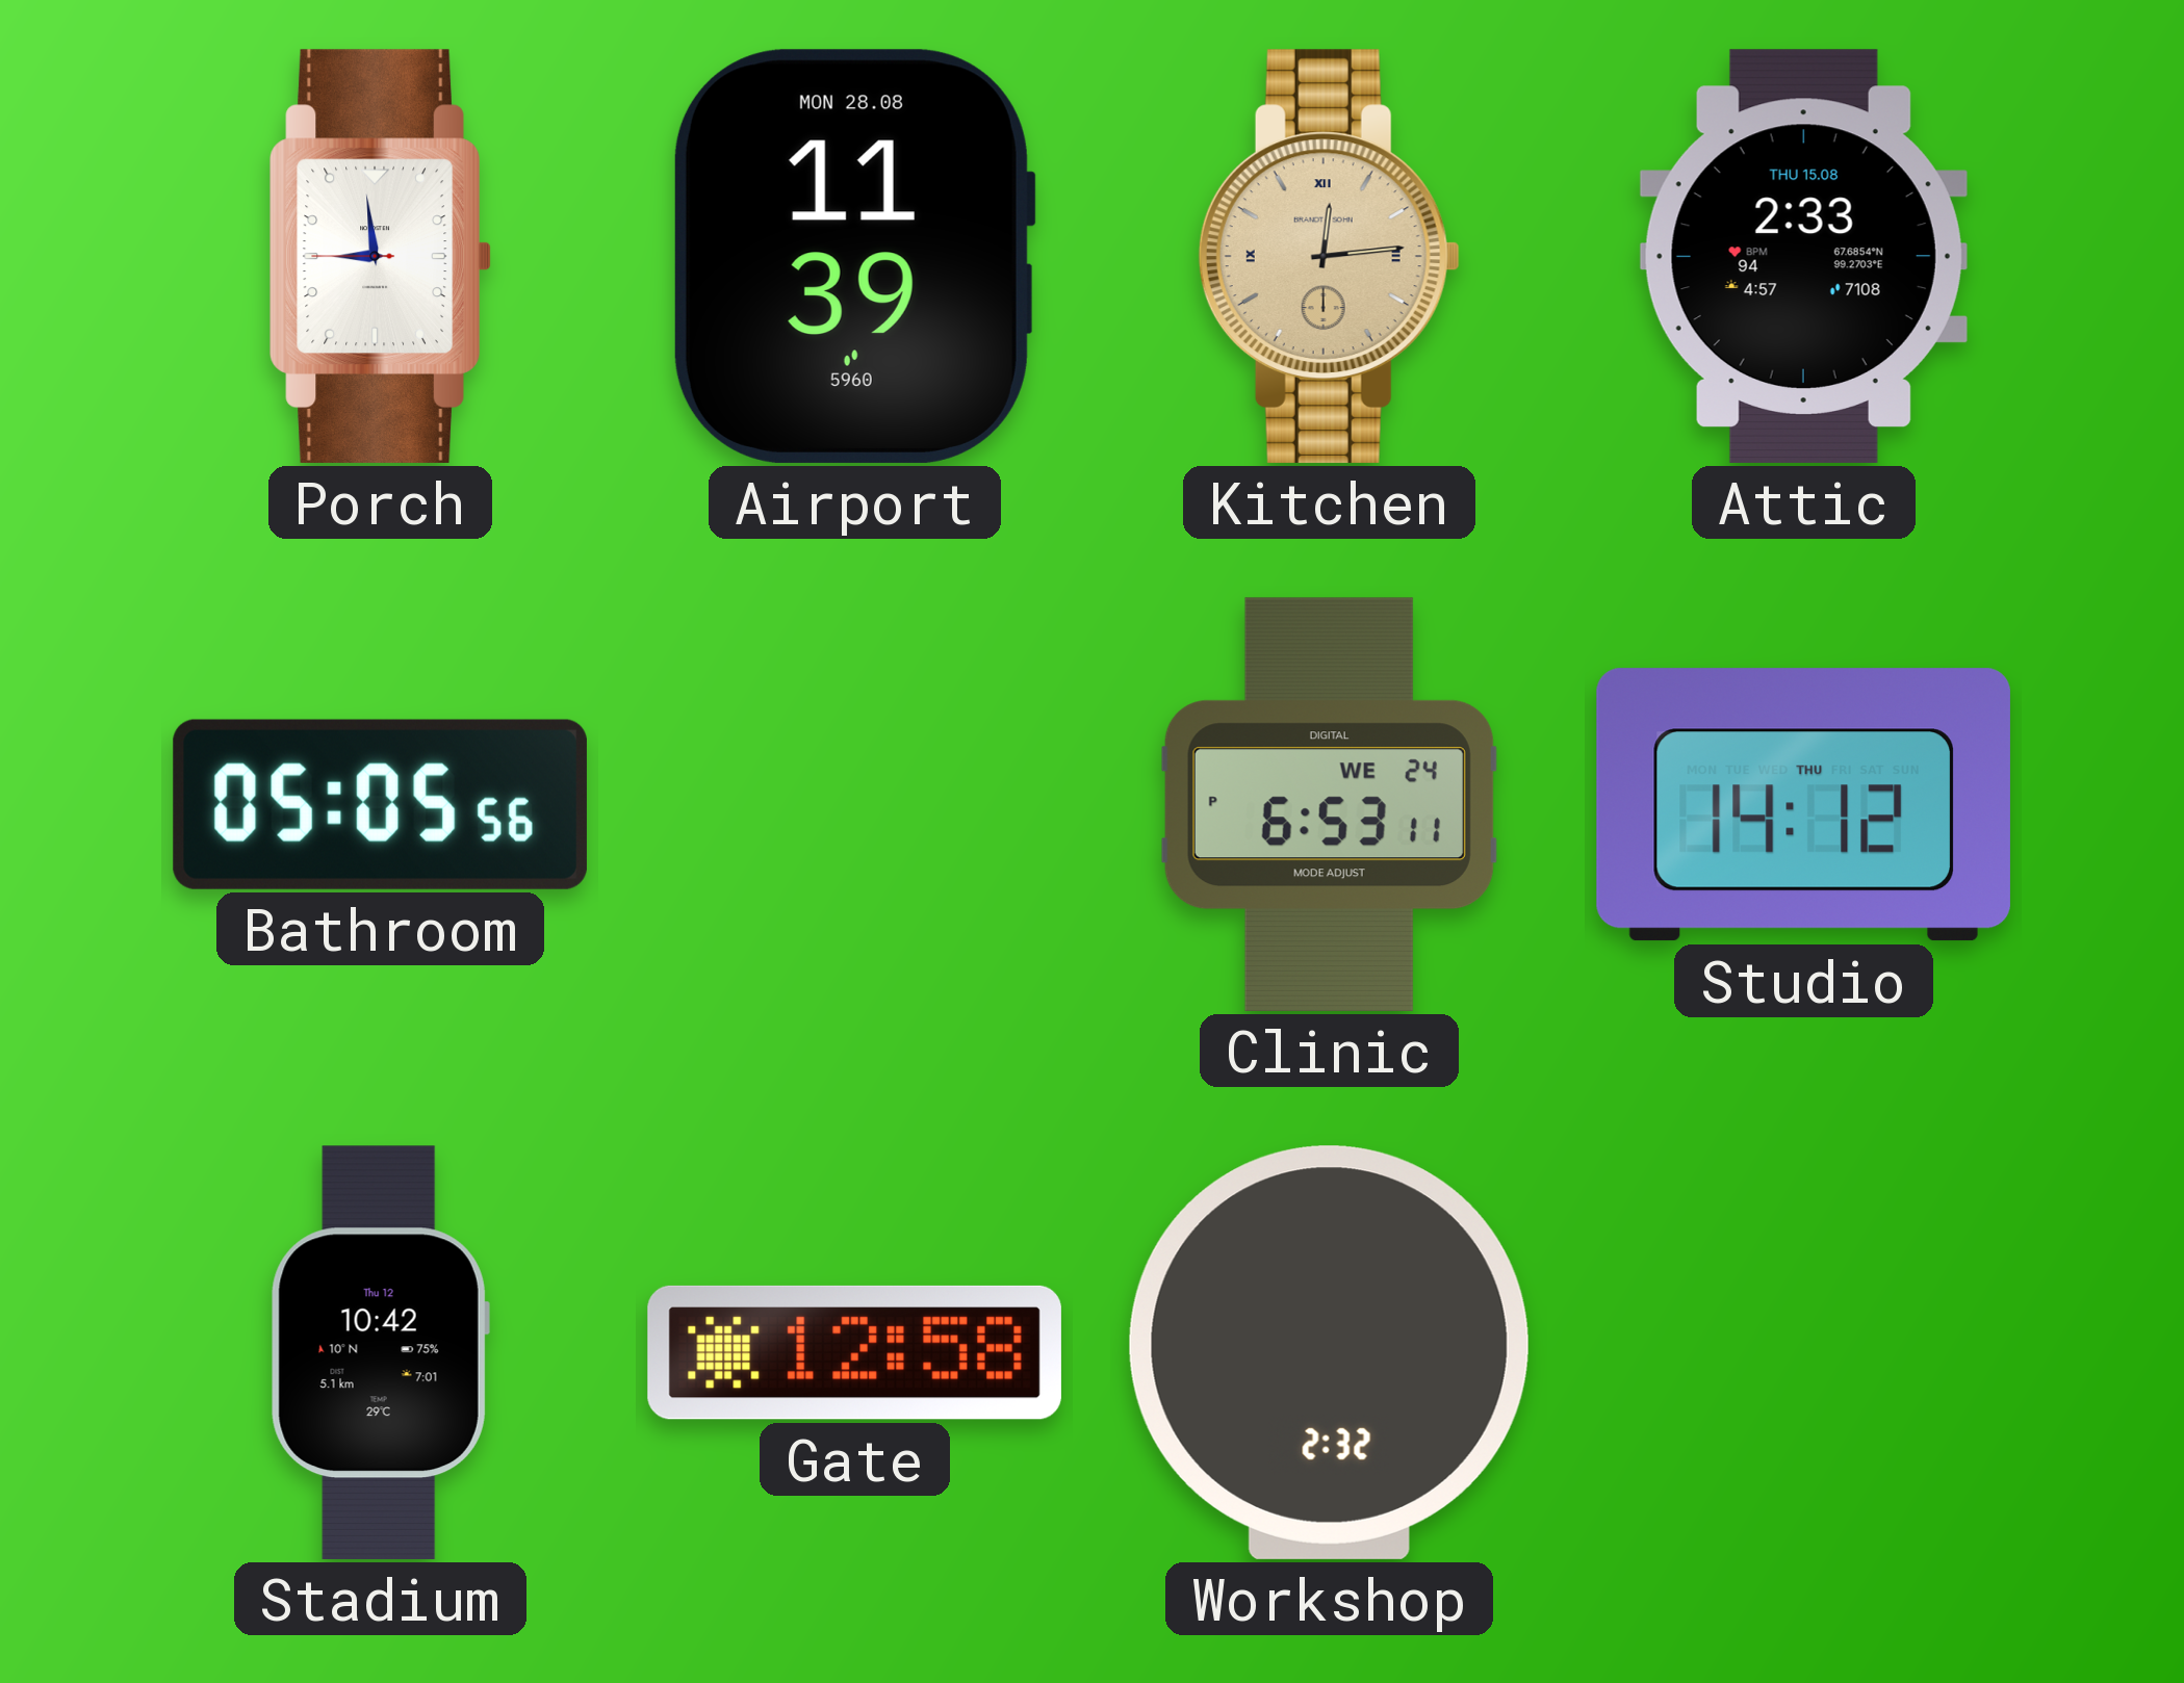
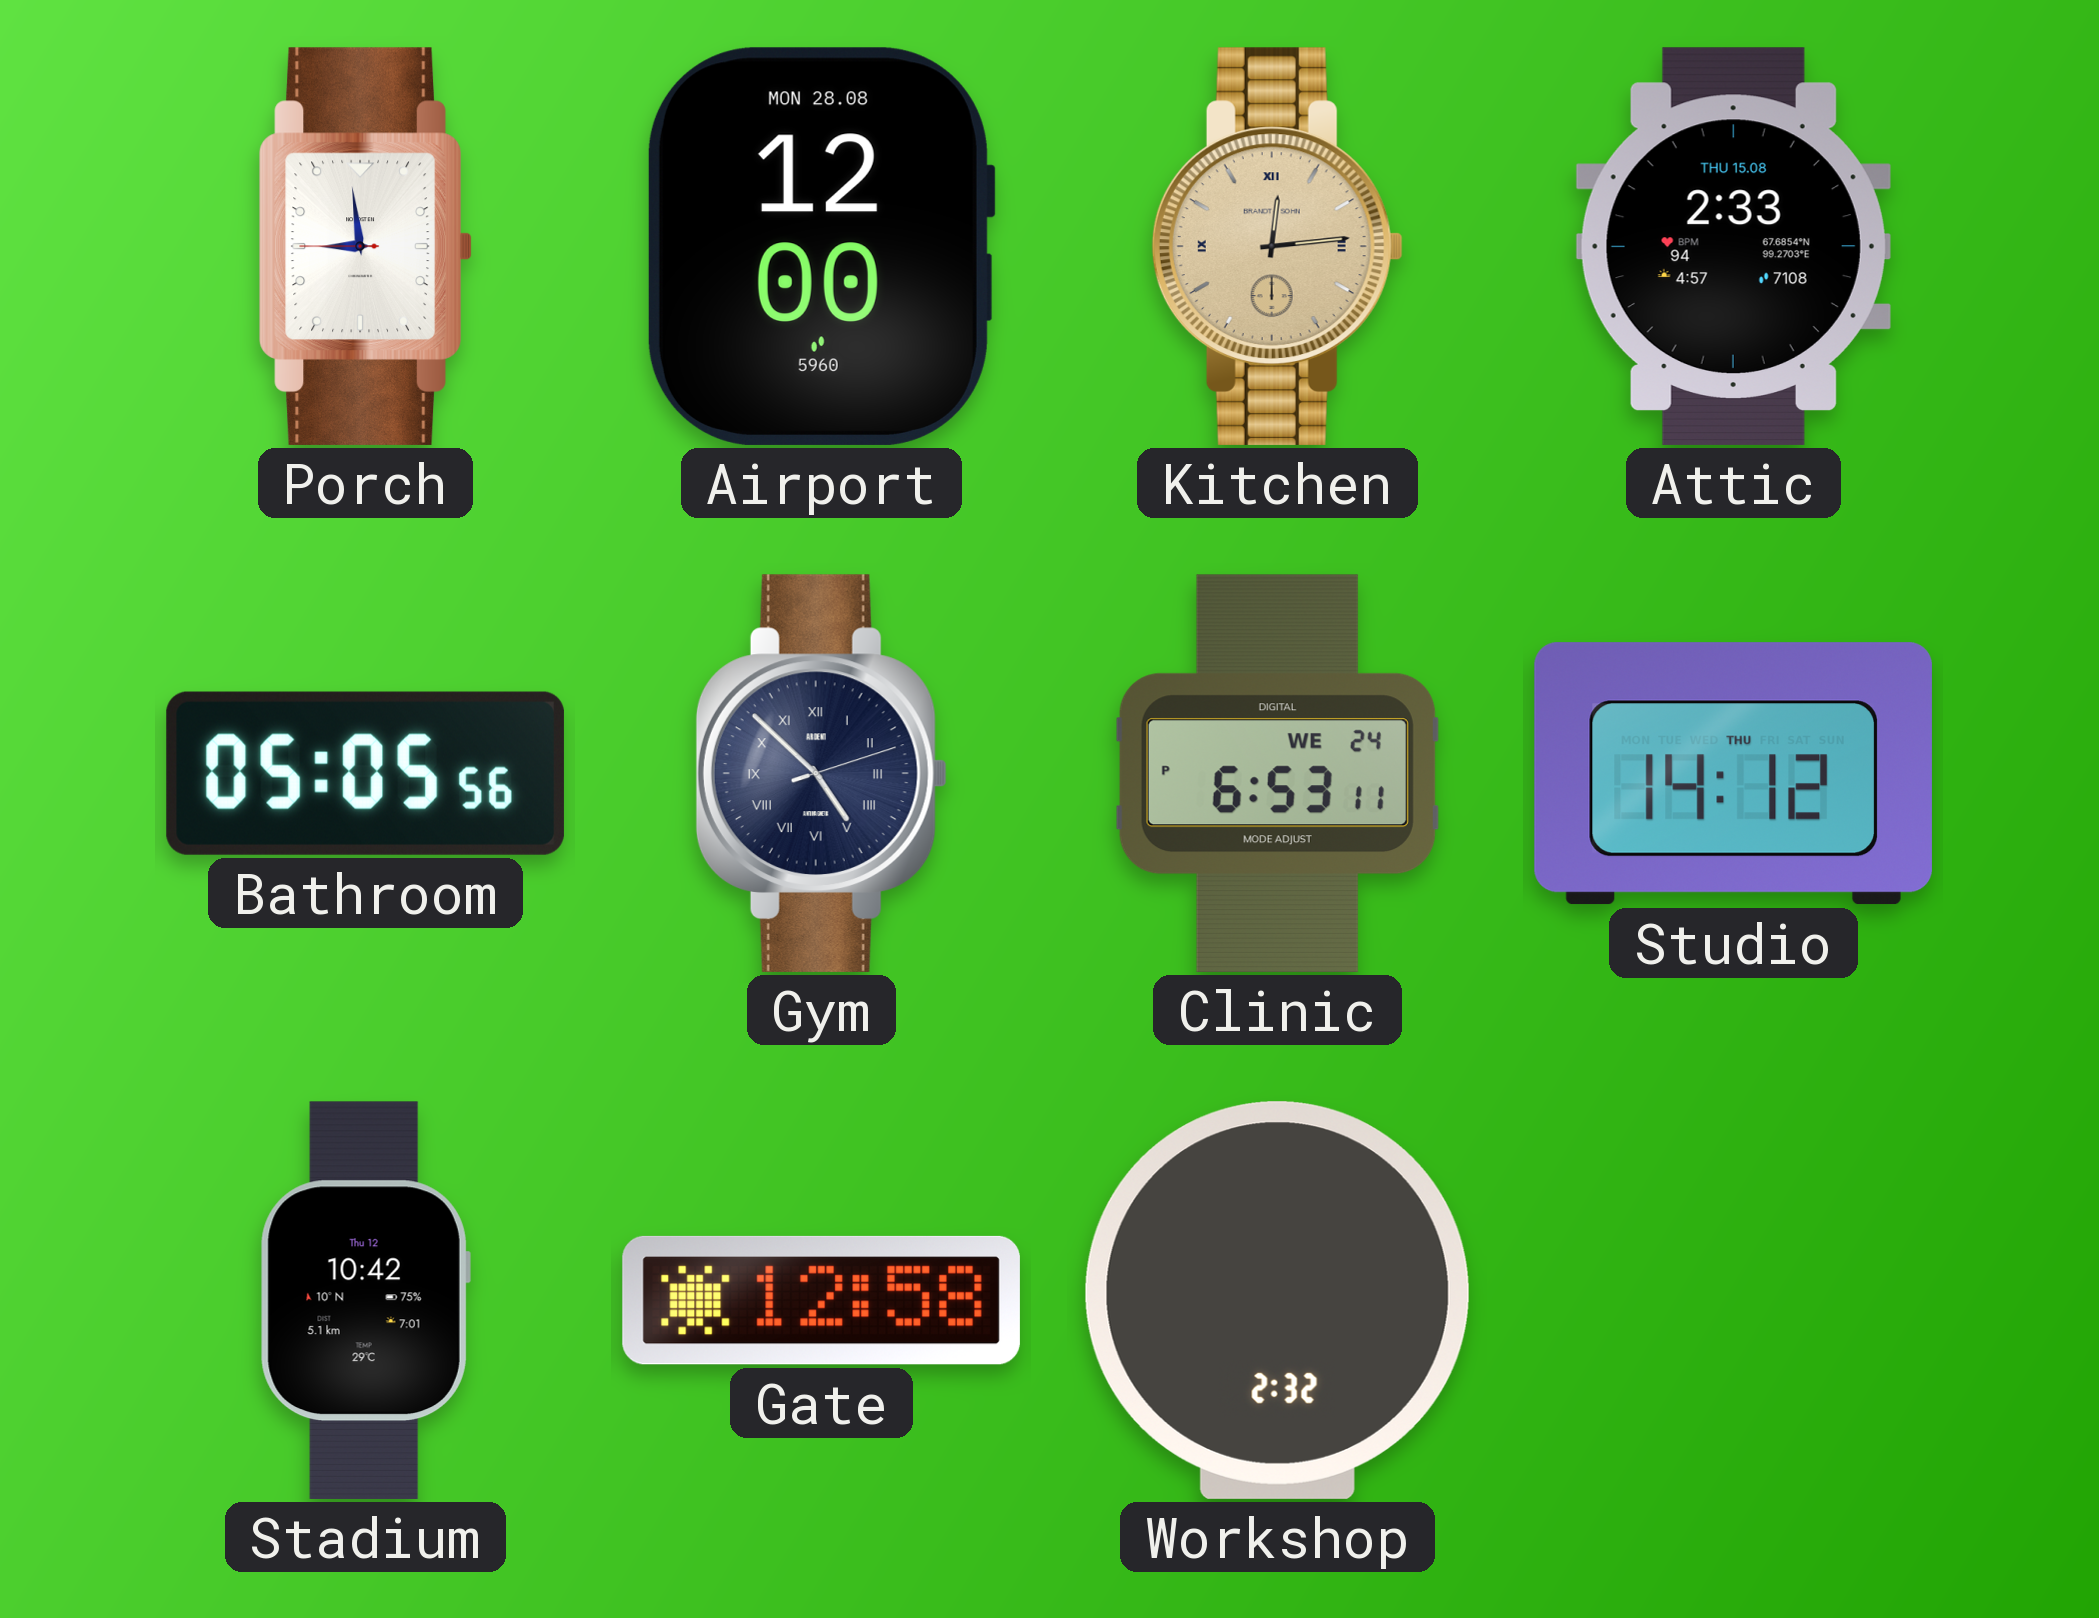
Airport: 11:39 -> 12:00
Gym: none -> 4:52
